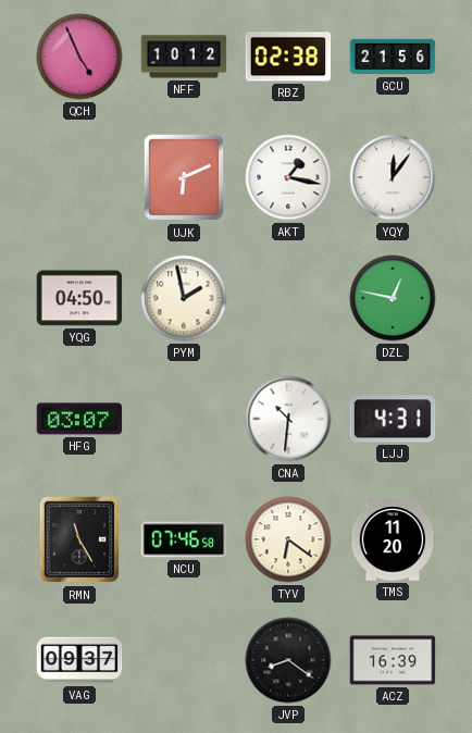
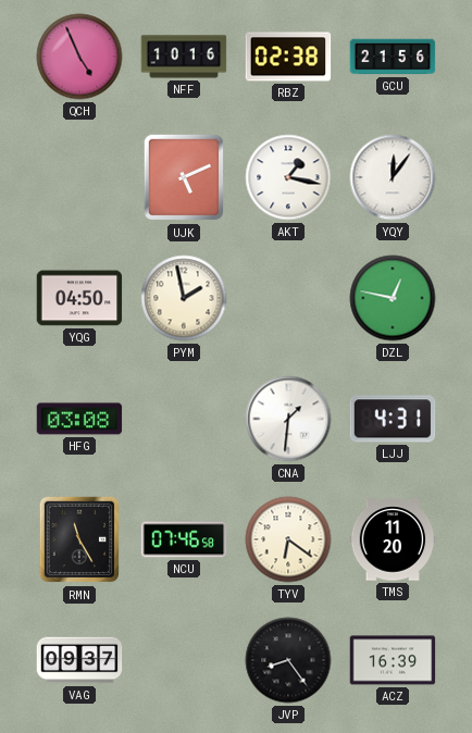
NFF: 10:12 -> 10:16
UJK: 6:11 -> 5:11
HFG: 03:07 -> 03:08
CNA: 10:31 -> 1:31
JVP: 8:21 -> 8:24
